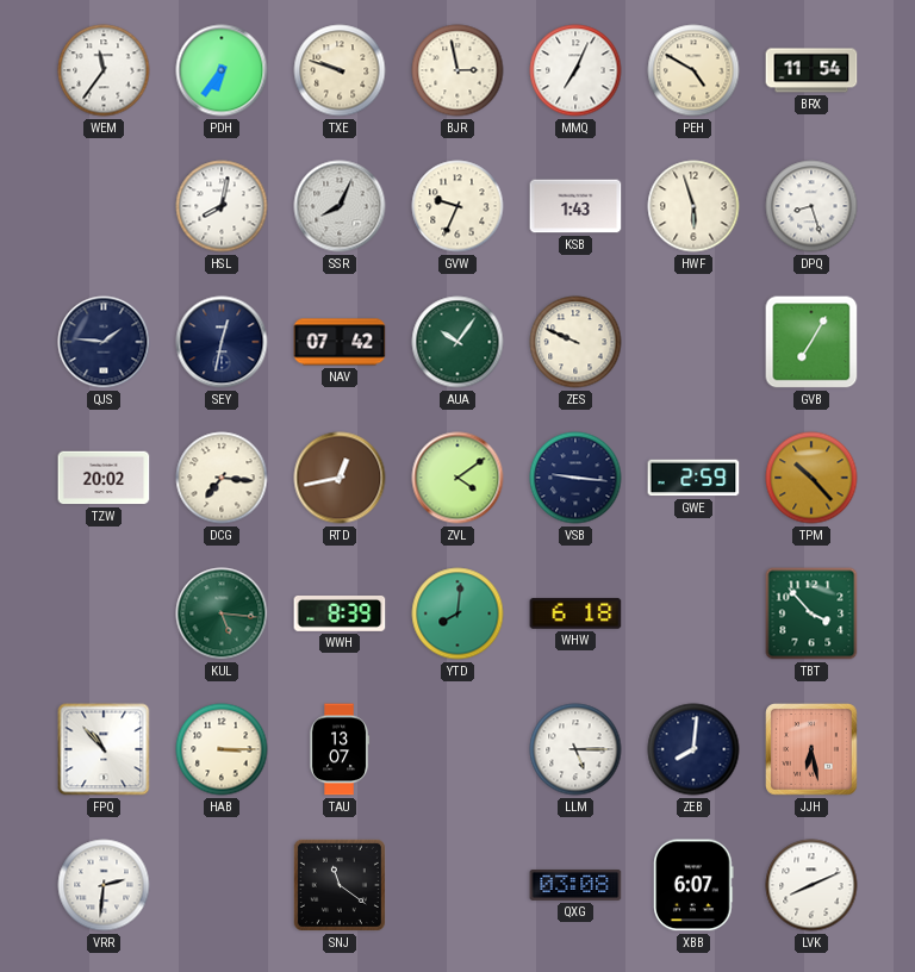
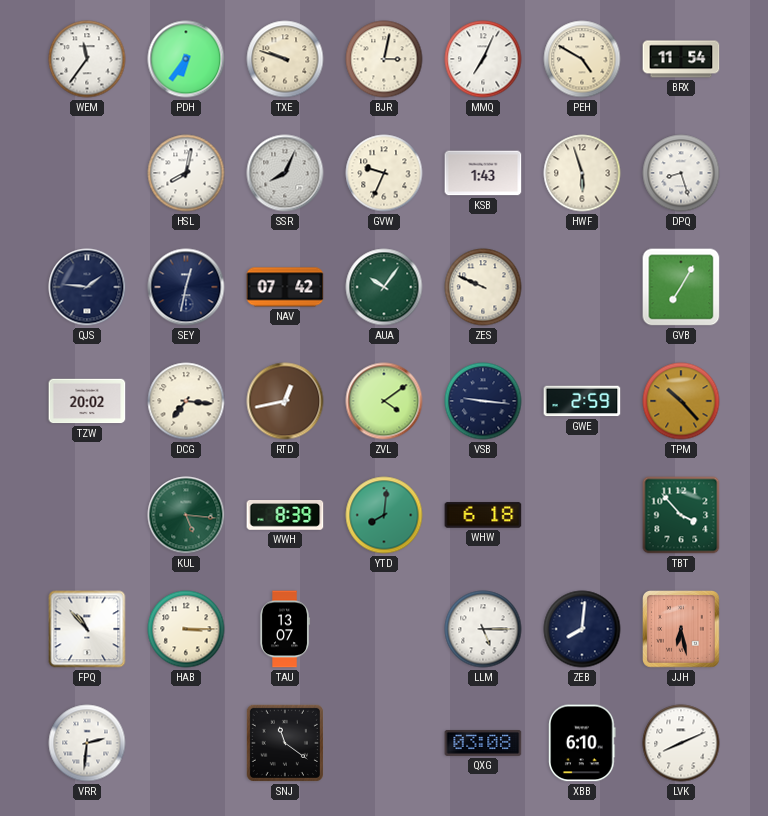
BJR: 2:58 -> 3:02
XBB: 6:07 -> 6:10
